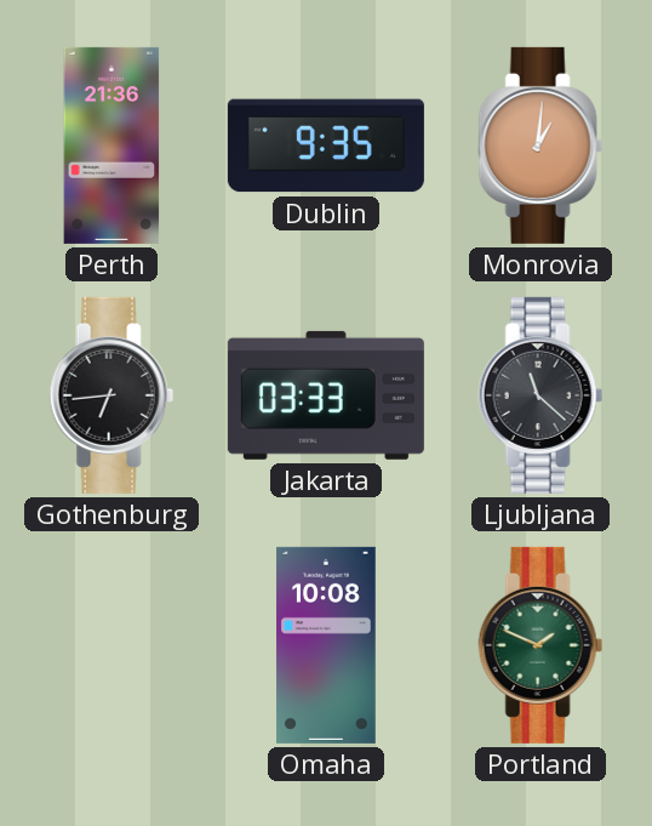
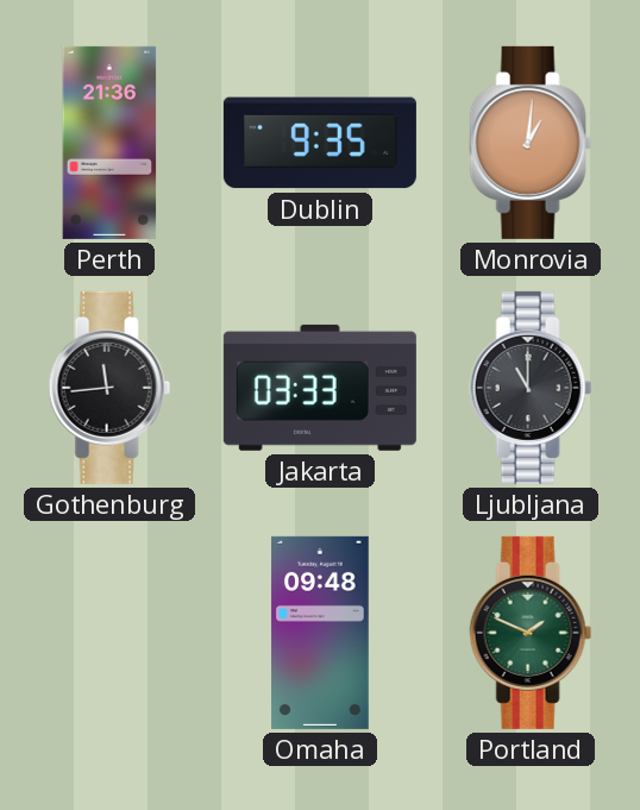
Gothenburg: 6:44 -> 11:44
Ljubljana: 11:22 -> 11:00
Omaha: 10:08 -> 09:48
